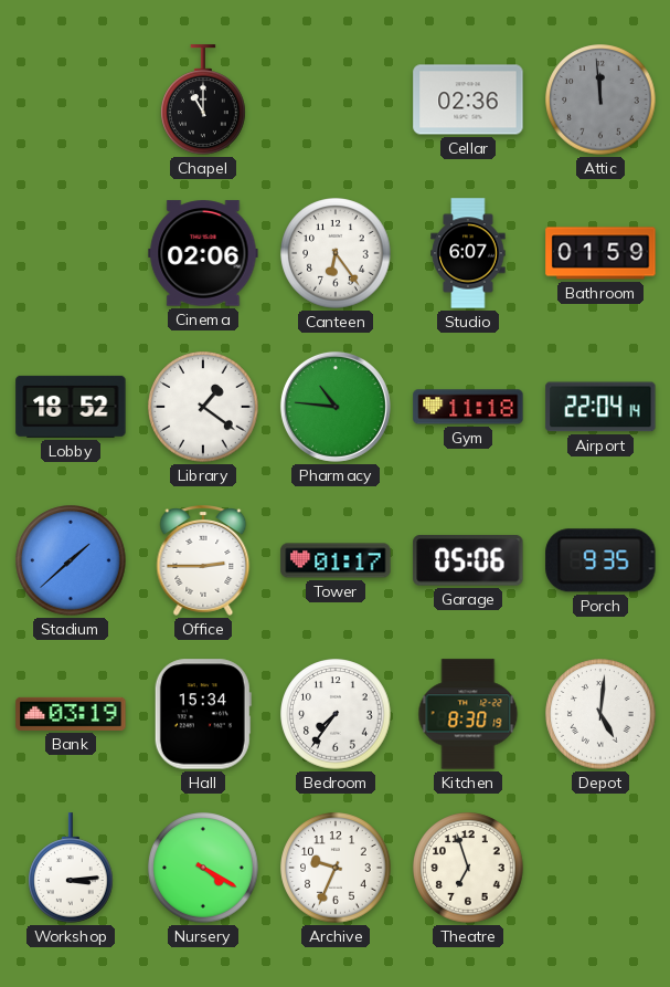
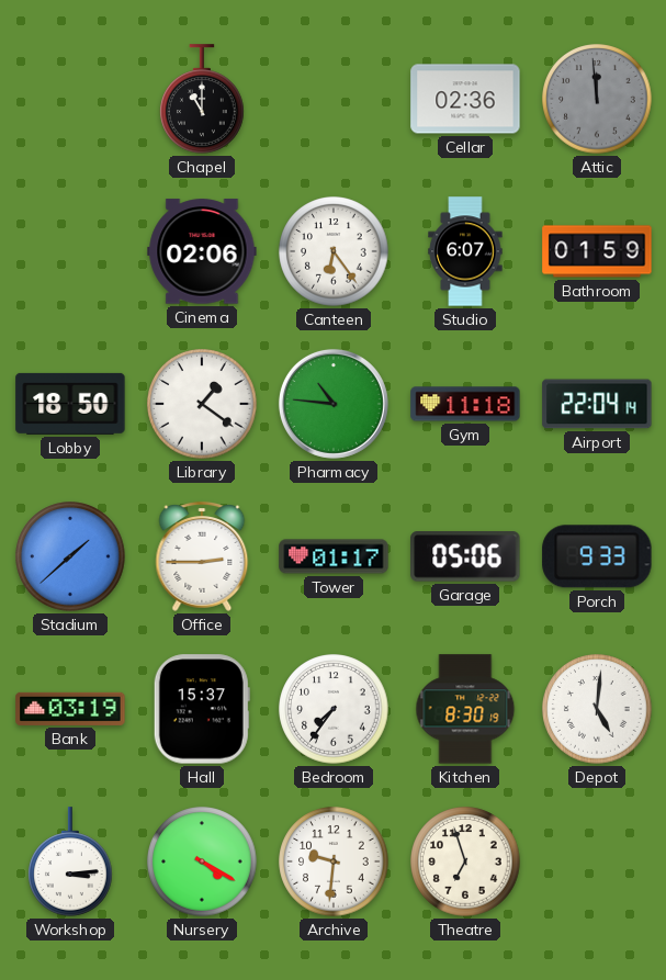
Lobby: 18:52 -> 18:50
Porch: 9:35 -> 9:33
Hall: 15:34 -> 15:37
Archive: 9:34 -> 9:31
